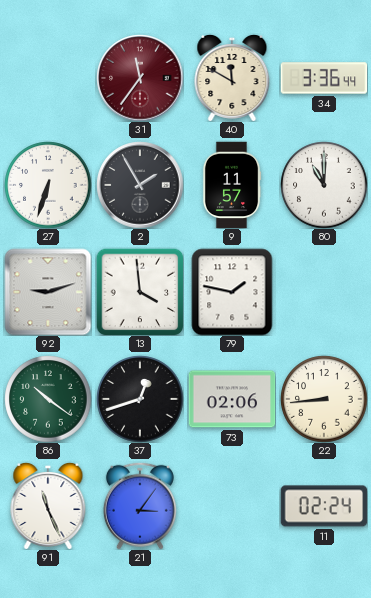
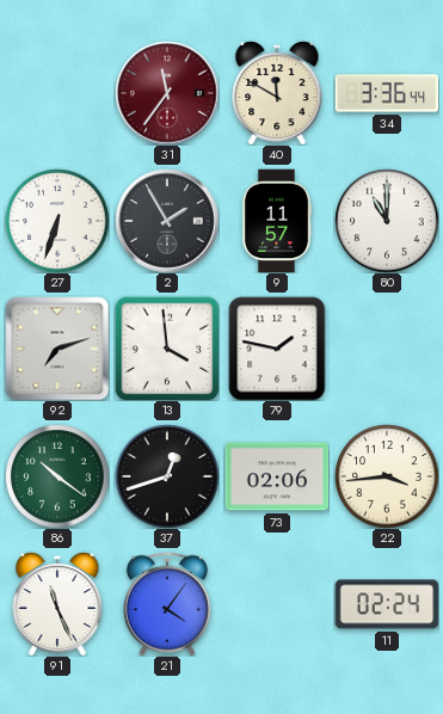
92: 9:12 -> 7:12
22: 8:44 -> 3:44
21: 3:06 -> 4:06
